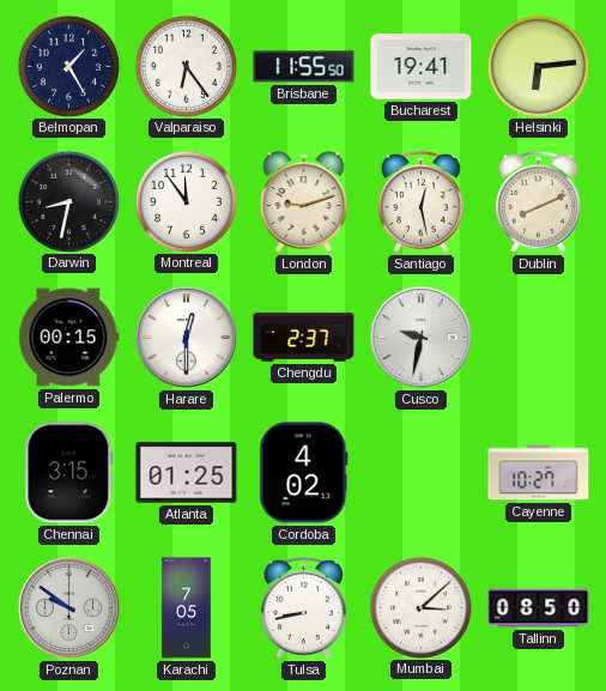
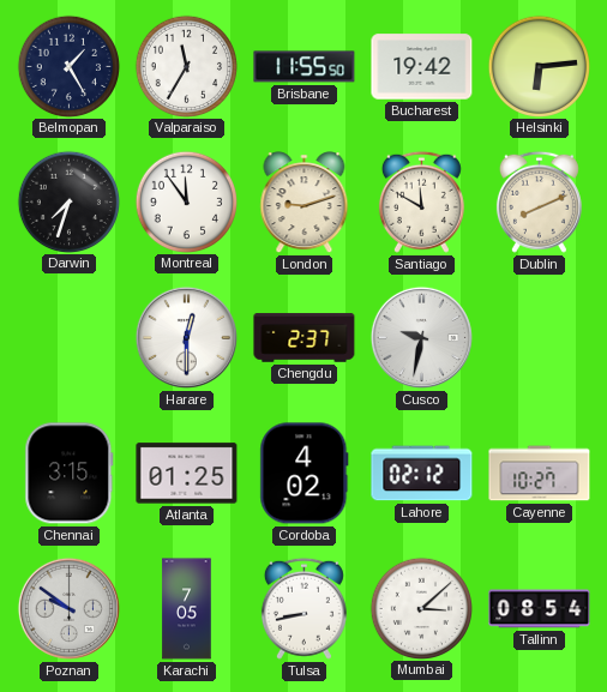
Valparaiso: 6:24 -> 11:35
Bucharest: 19:41 -> 19:42
Darwin: 8:32 -> 7:33
Santiago: 12:28 -> 11:50
Palermo: 00:15 -> none
Lahore: none -> 02:12
Tallinn: 08:50 -> 08:54
